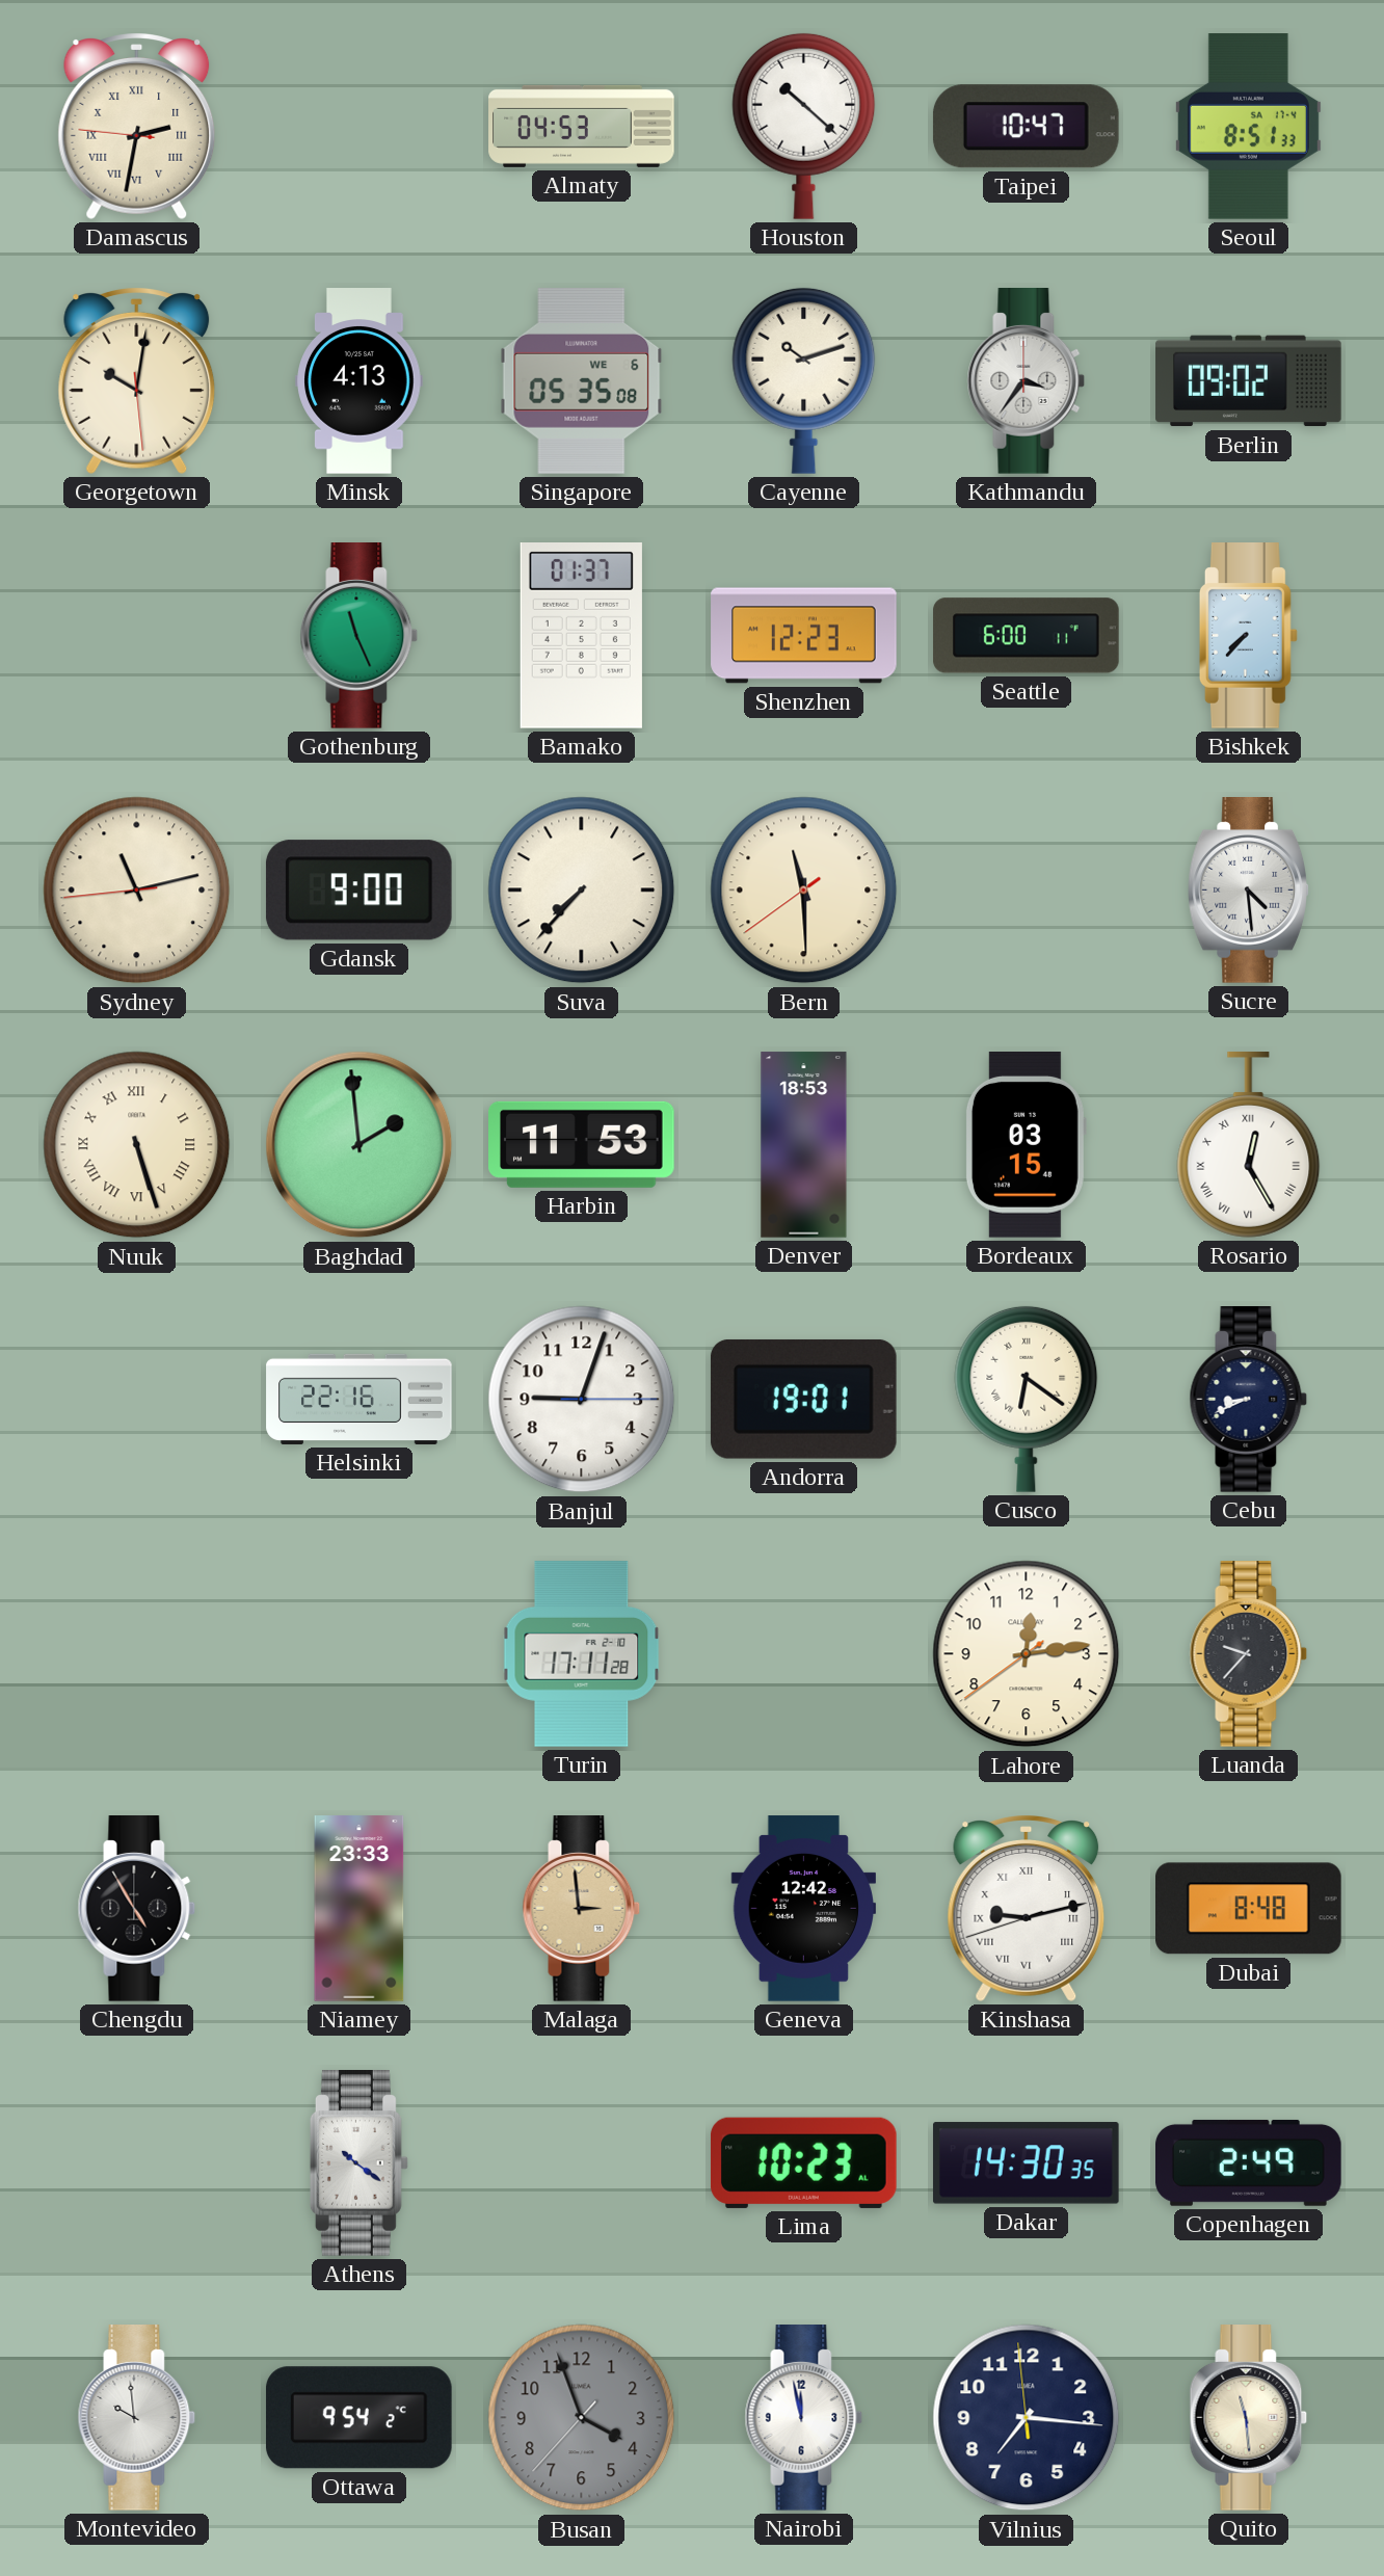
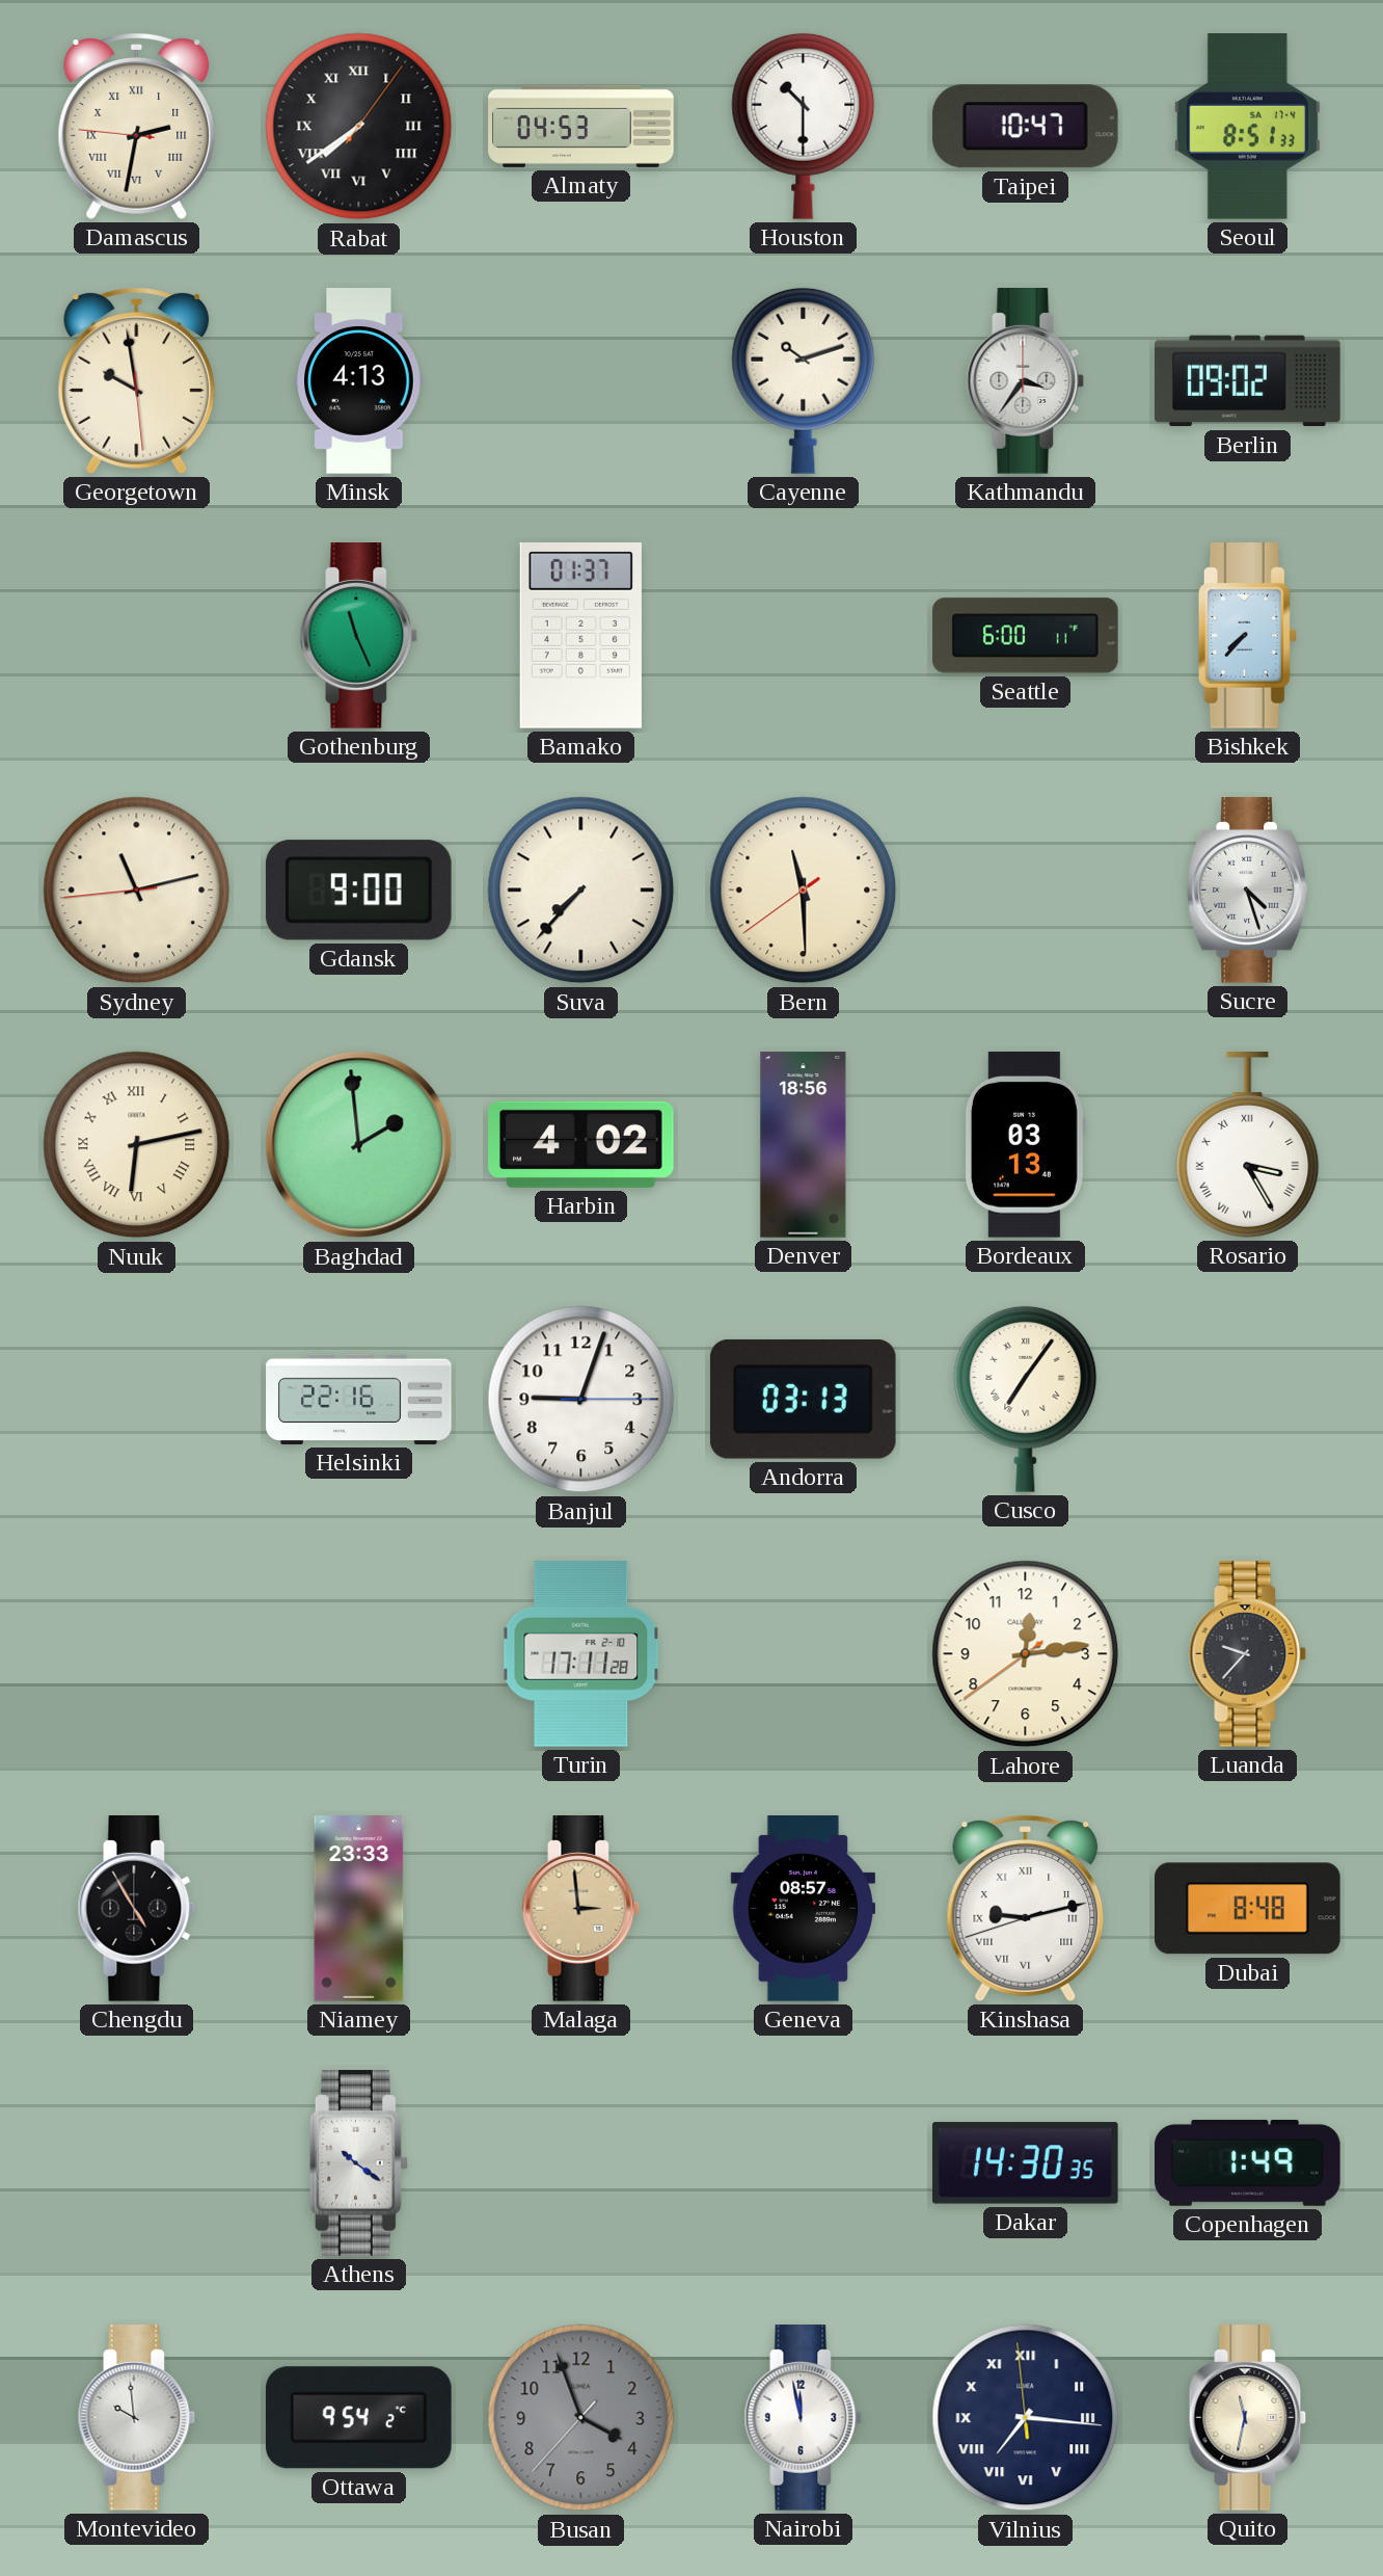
Rabat: none -> 7:39
Houston: 10:22 -> 10:30
Georgetown: 10:01 -> 9:58
Singapore: 05:35 -> none
Shenzhen: 12:23 -> none
Sucre: 4:29 -> 4:27
Nuuk: 5:27 -> 6:13
Harbin: 11:53 -> 4:02
Denver: 18:53 -> 18:56
Bordeaux: 03:15 -> 03:13
Rosario: 12:25 -> 3:25
Andorra: 19:01 -> 03:13
Cusco: 6:21 -> 7:06
Cebu: 8:41 -> none
Geneva: 12:42 -> 08:57
Lima: 10:23 -> none
Copenhagen: 2:49 -> 1:49
Vilnius numerals: Arabic -> Roman
Quito: 11:29 -> 11:32
